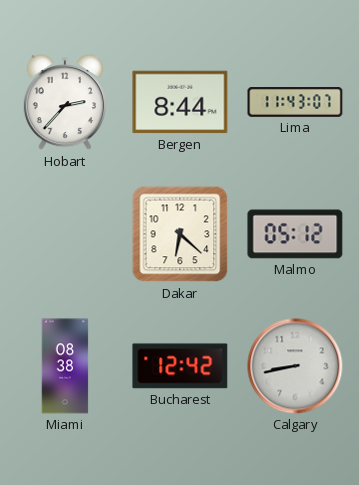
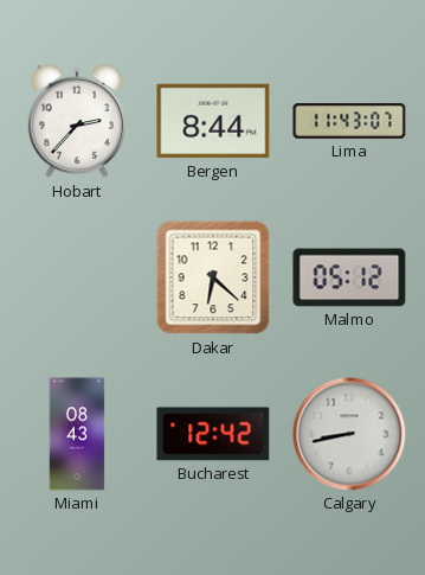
Miami: 08:38 -> 08:43
